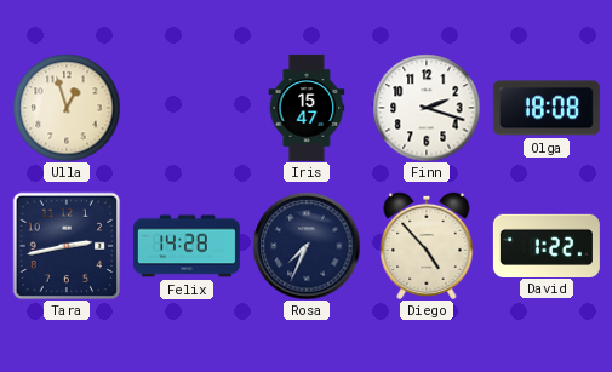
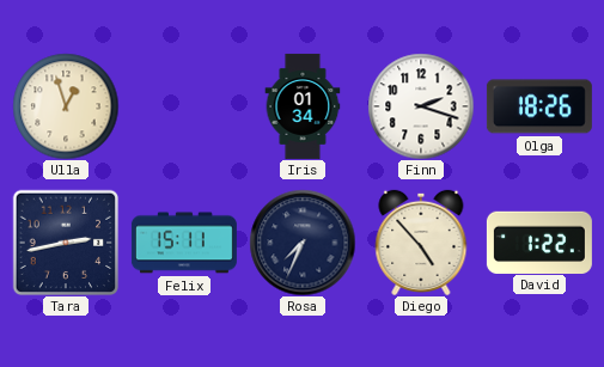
Iris: 15:47 -> 01:34
Olga: 18:08 -> 18:26
Felix: 14:28 -> 15:11
